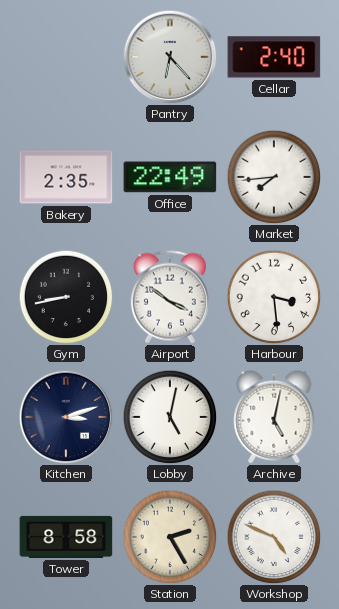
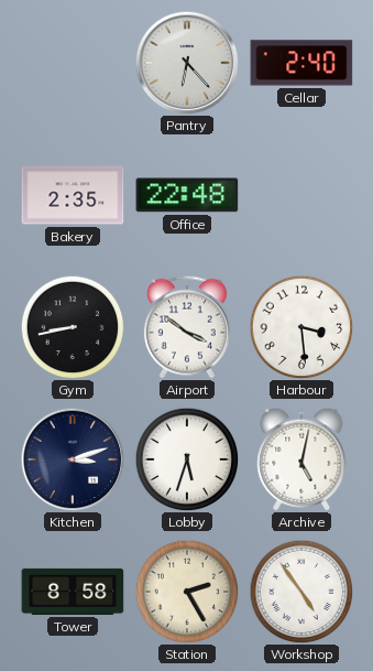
Office: 22:49 -> 22:48
Market: 7:44 -> none
Lobby: 5:02 -> 5:33
Workshop: 4:49 -> 4:54
